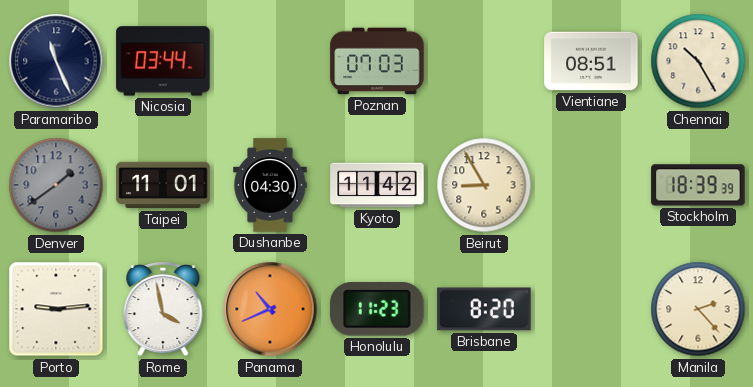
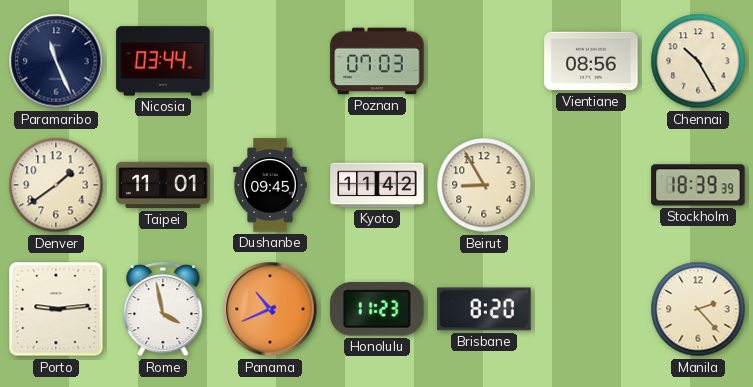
Vientiane: 08:51 -> 08:56
Denver dial: grey -> cream
Dushanbe: 04:30 -> 09:45
